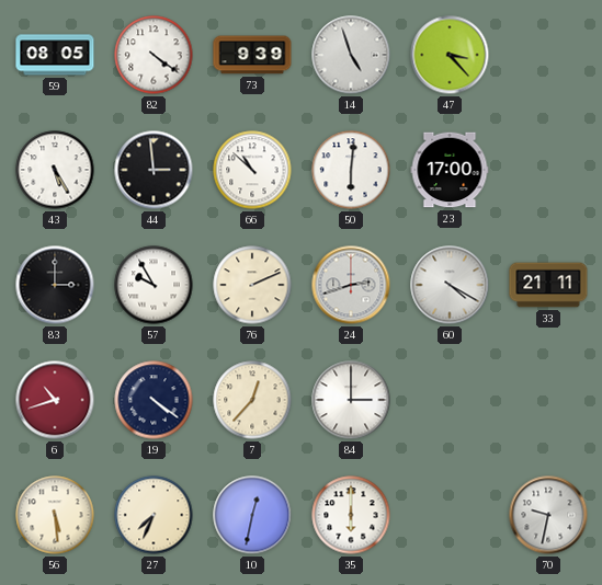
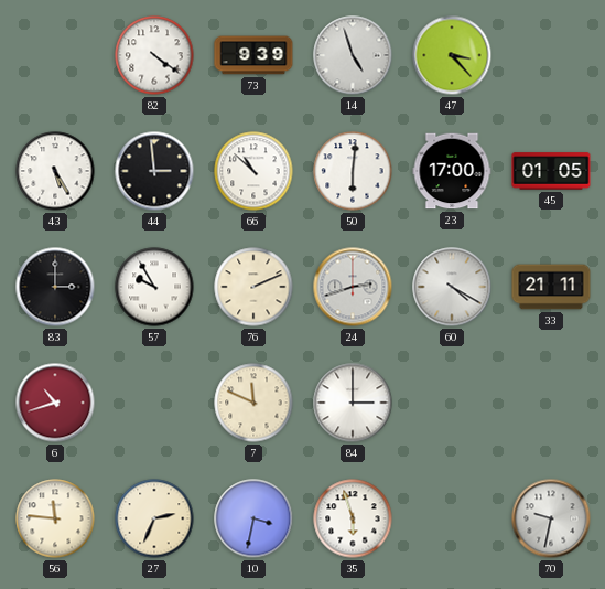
59: 08:05 -> none
45: none -> 01:05
19: 4:21 -> none
7: 12:37 -> 11:49
56: 5:29 -> 11:46
27: 7:34 -> 2:34
10: 12:32 -> 3:32
35: 6:00 -> 5:57
